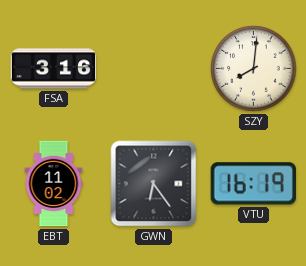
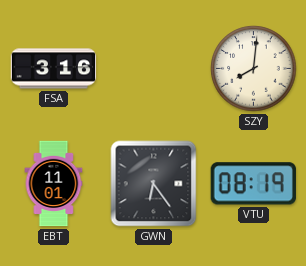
EBT: 11:02 -> 11:01
VTU: 16:19 -> 08:19
